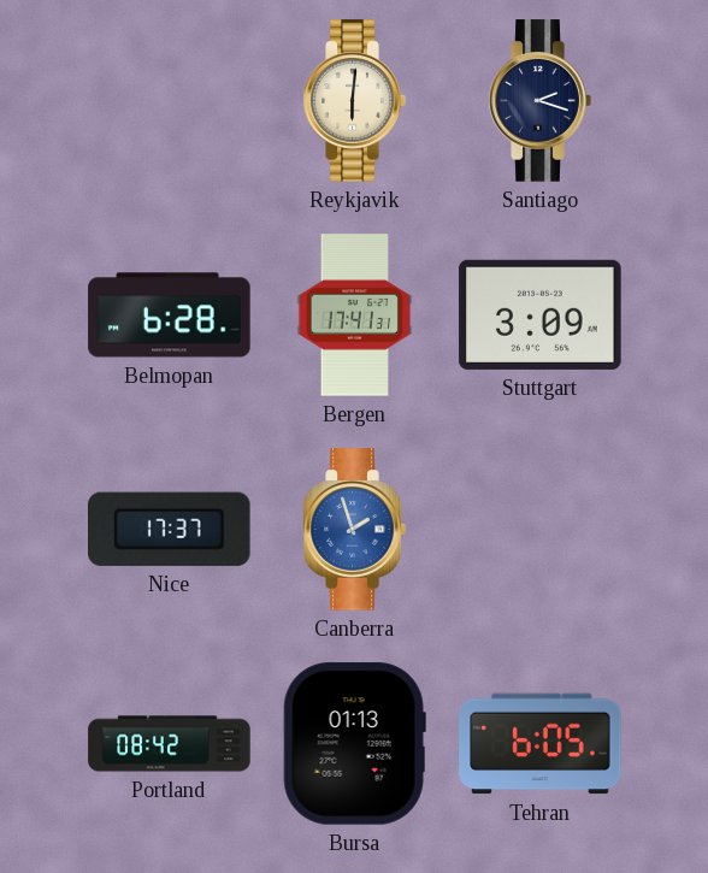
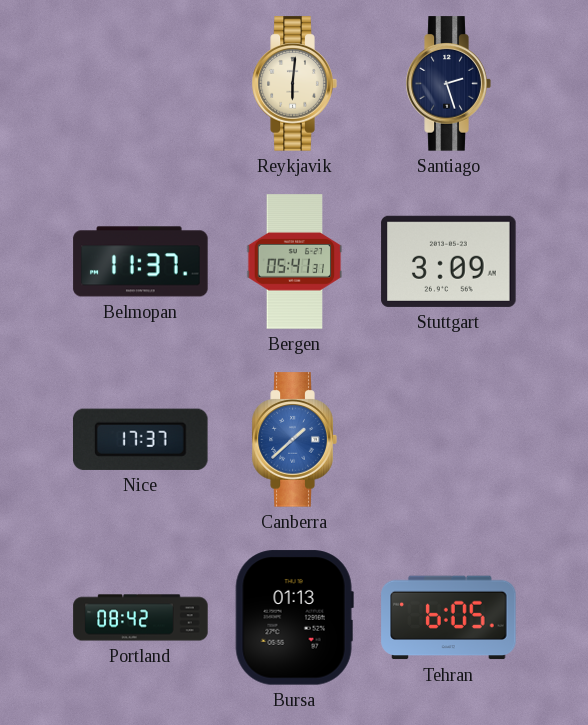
Santiago: 2:18 -> 2:27
Belmopan: 6:28 -> 11:37
Bergen: 17:41 -> 05:41
Canberra: 1:57 -> 1:38
